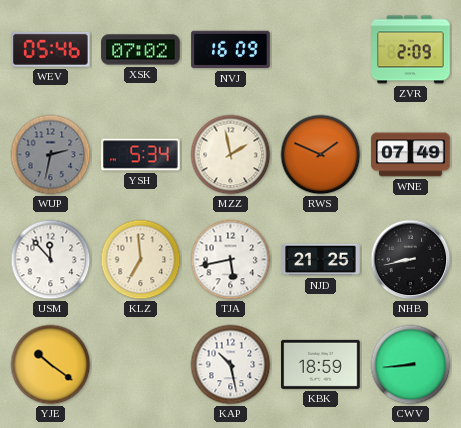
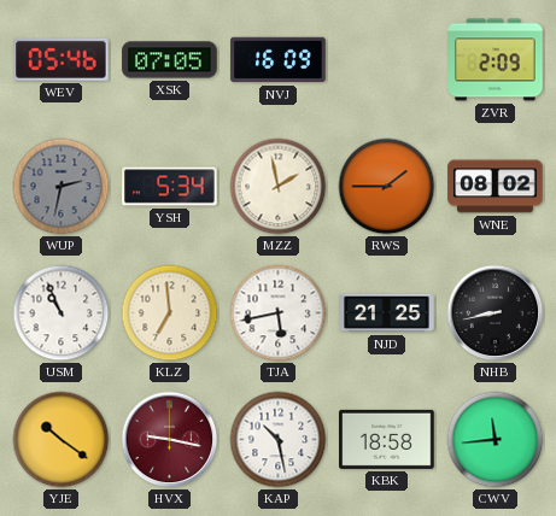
XSK: 07:02 -> 07:05
RWS: 1:49 -> 1:45
WNE: 07:49 -> 08:02
USM: 11:53 -> 10:56
HVX: none -> 9:17
KBK: 18:59 -> 18:58
CWV: 8:44 -> 11:44
